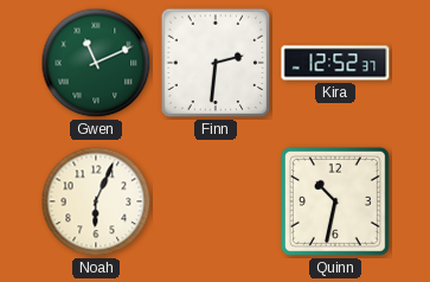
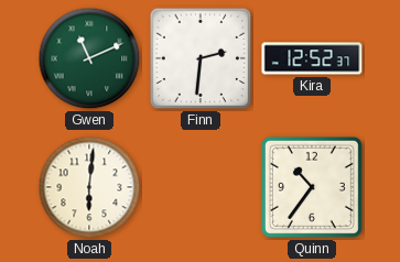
Noah: 6:04 -> 6:01
Quinn: 10:32 -> 10:36
